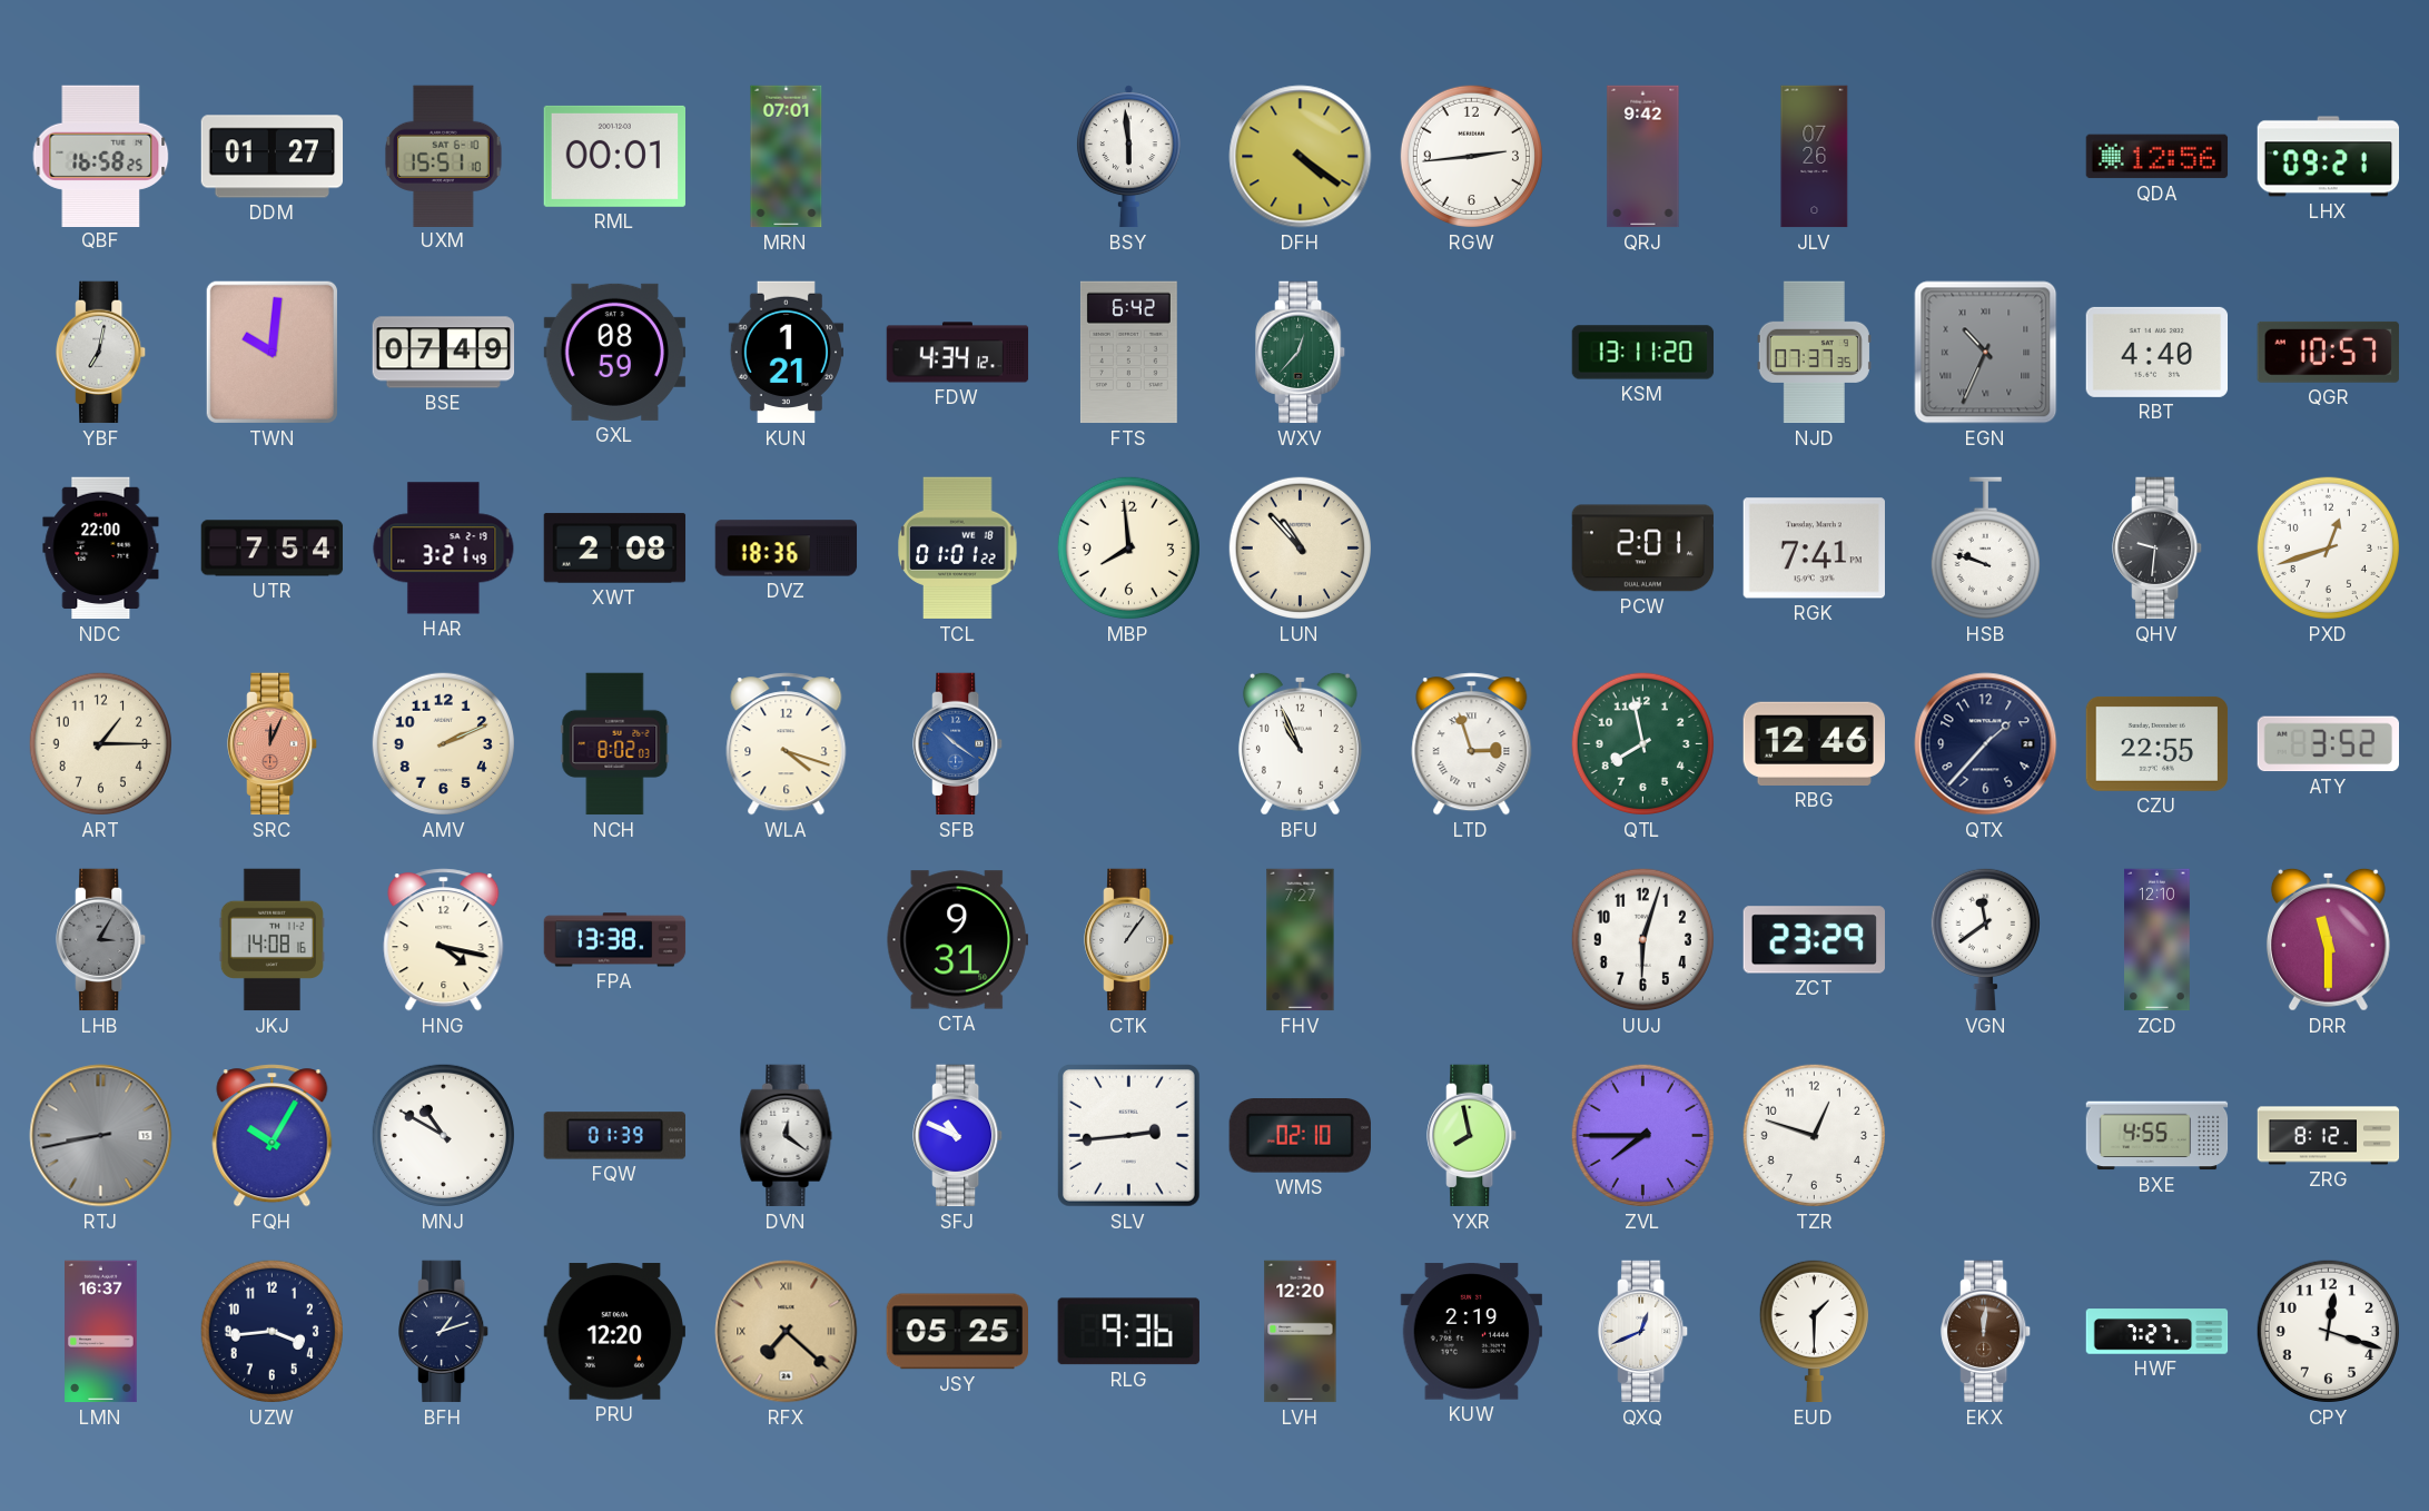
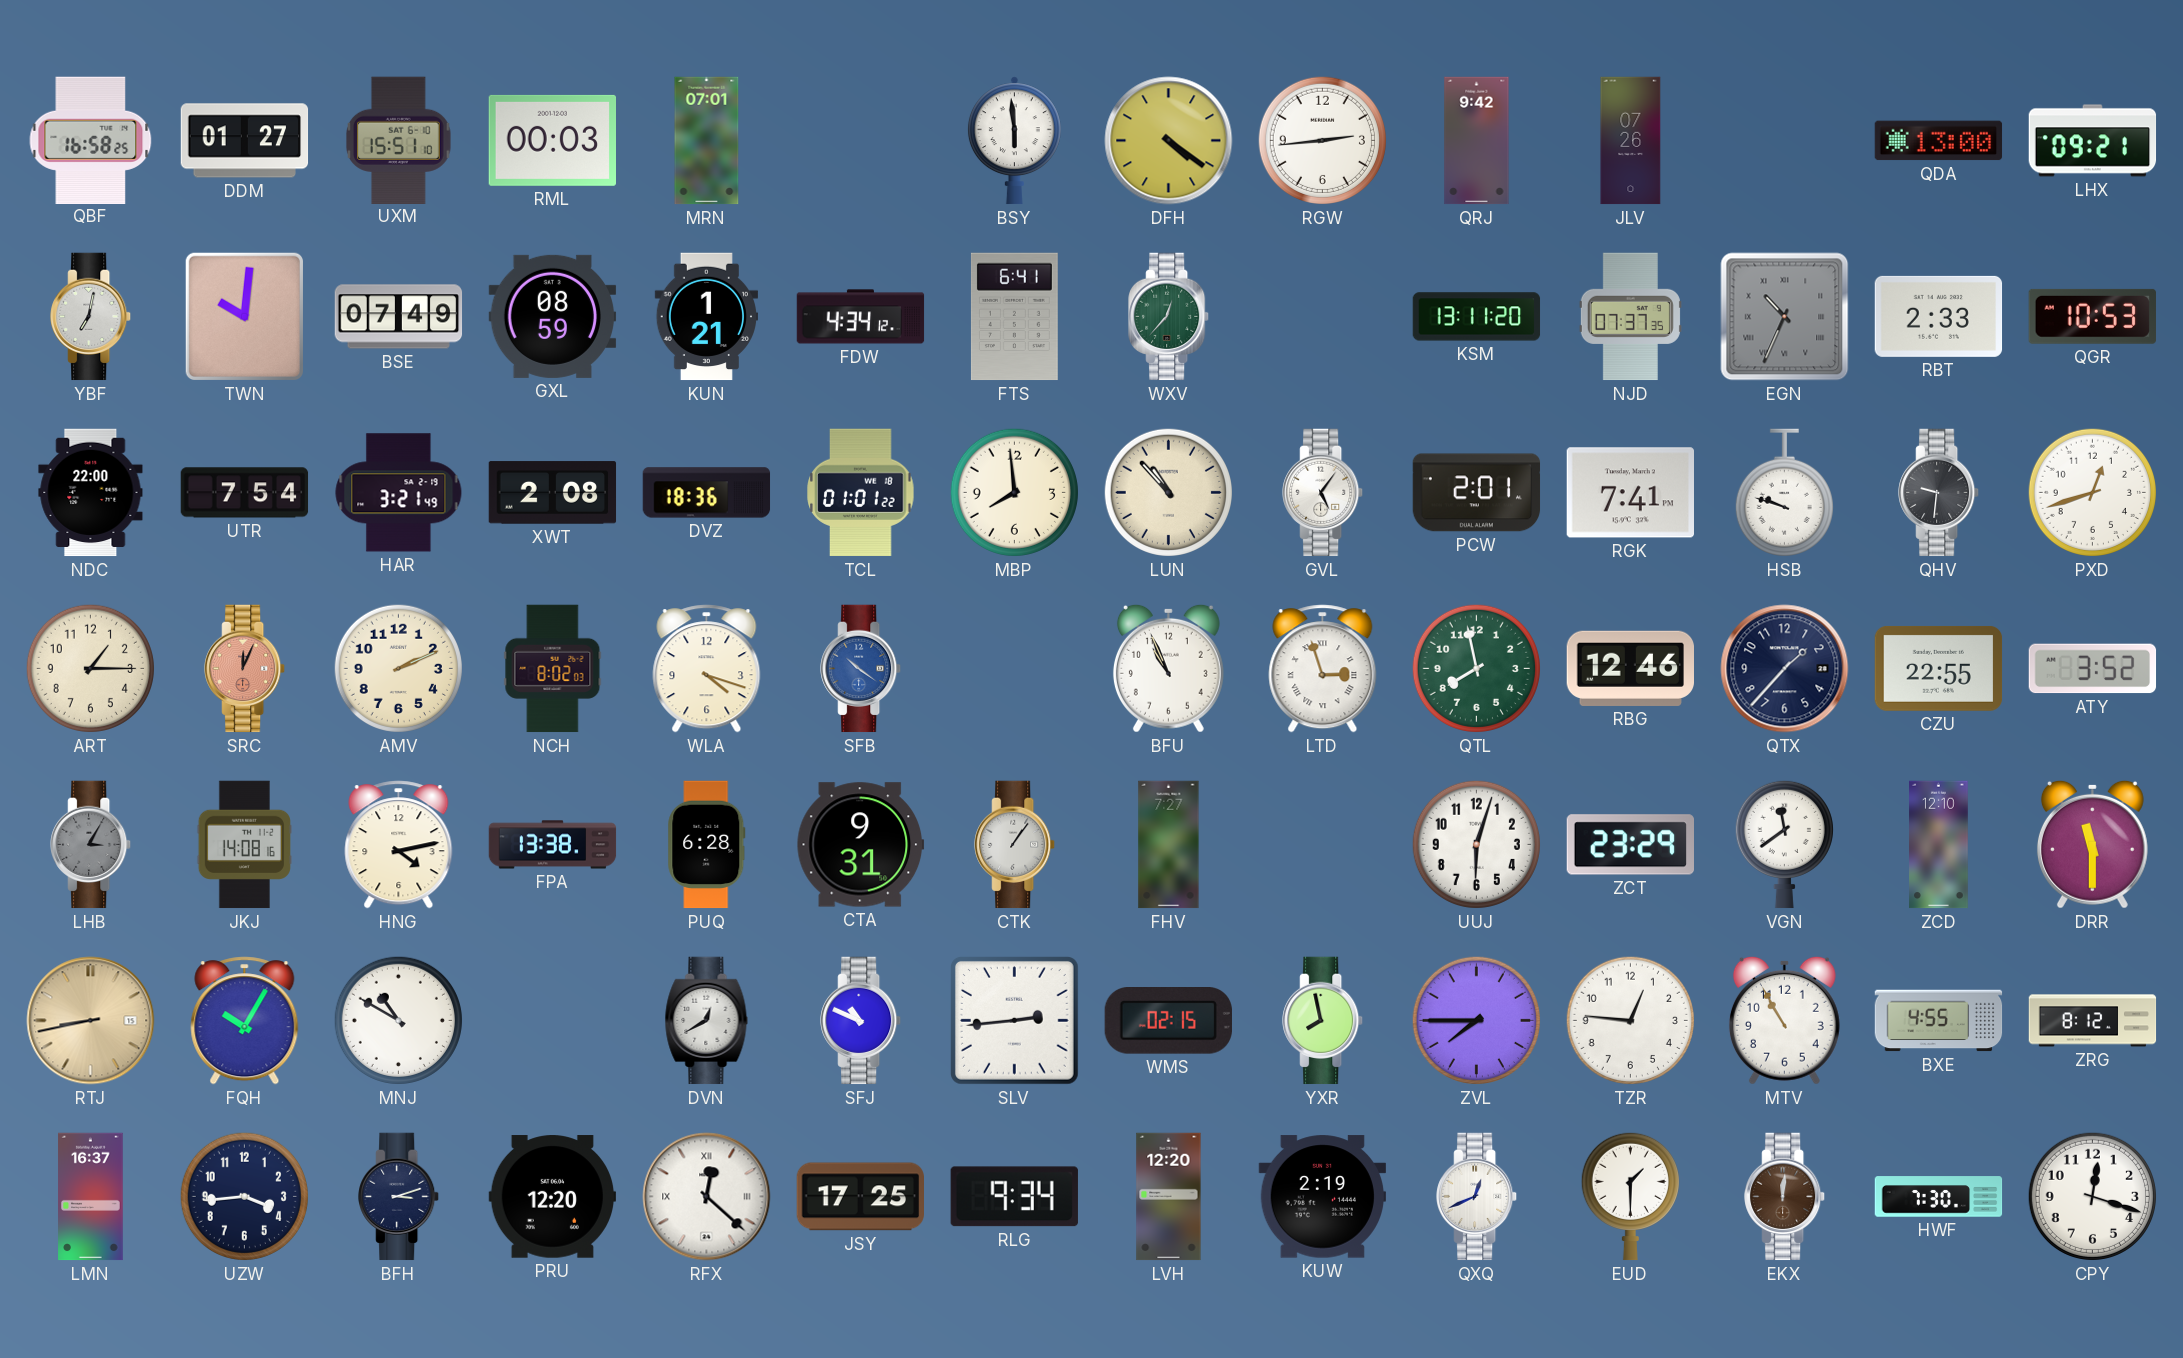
RML: 00:01 -> 00:03
QDA: 12:56 -> 13:00
FTS: 6:42 -> 6:41
RBT: 4:40 -> 2:33
QGR: 10:57 -> 10:53
GVL: none -> 5:06
HNG: 4:17 -> 4:13
PUQ: none -> 6:28
RTJ dial: grey -> champagne
FQW: 01:39 -> none
DVN: 12:21 -> 12:40
WMS: 02:10 -> 02:15
TZR: 12:48 -> 12:46
MTV: none -> 10:55
BFH: 1:12 -> 3:12
RFX: 7:22 -> 12:22
RFX dial: champagne -> white
JSY: 05:25 -> 17:25
RLG: 9:36 -> 9:34
HWF: 7:27 -> 7:30
